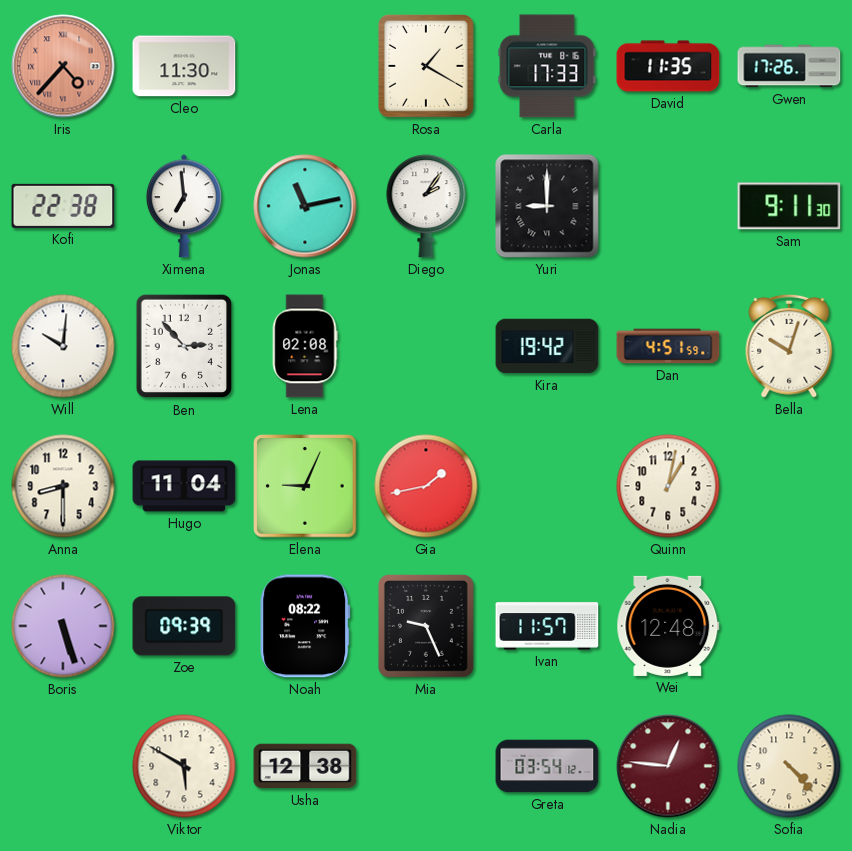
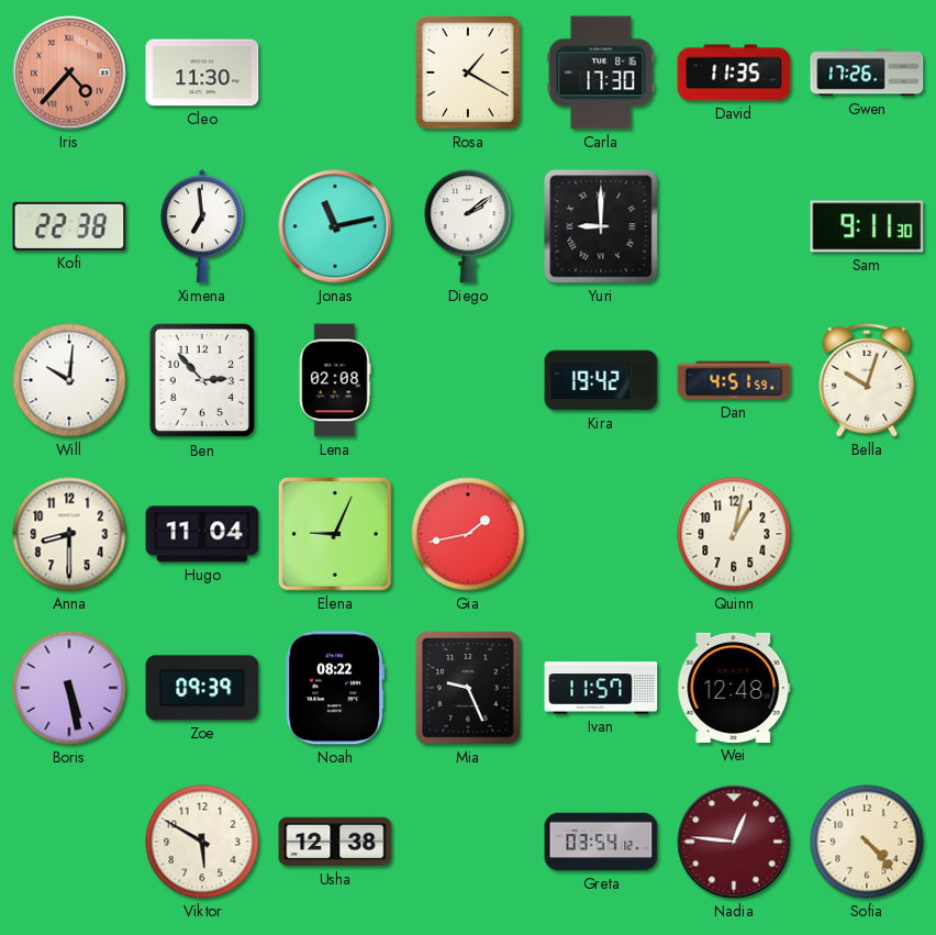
Carla: 17:33 -> 17:30
Diego: 2:06 -> 2:09
Boris: 5:27 -> 5:28
